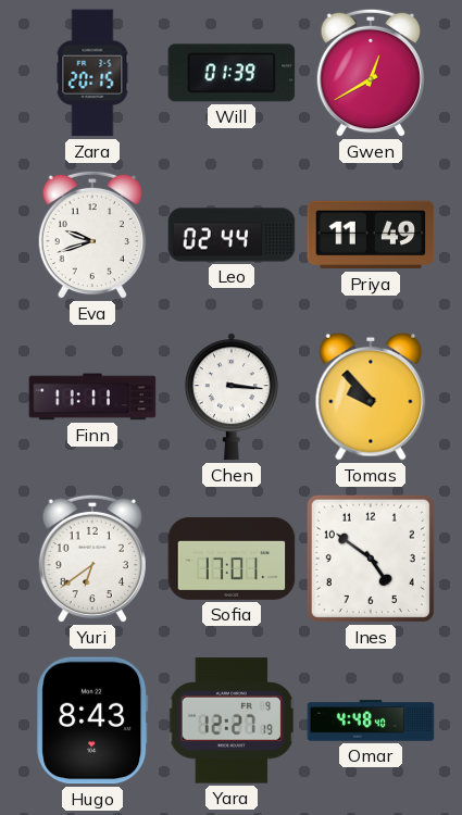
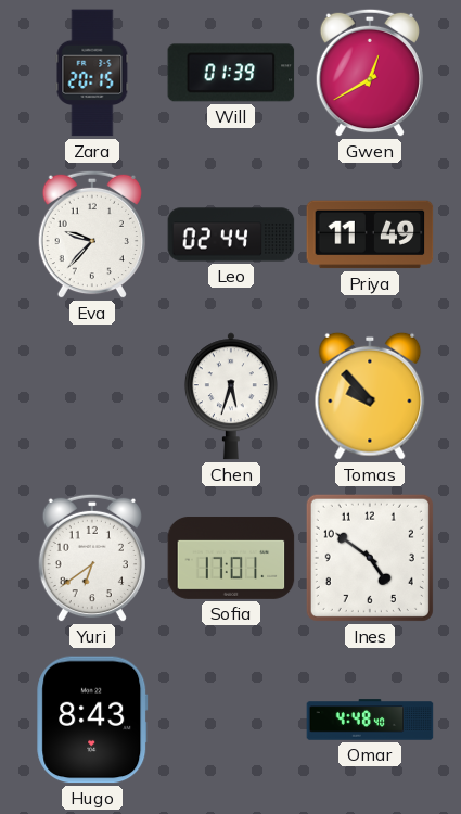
Eva: 9:42 -> 9:37
Finn: 11:11 -> none
Chen: 3:16 -> 5:33
Yara: 12:27 -> none
